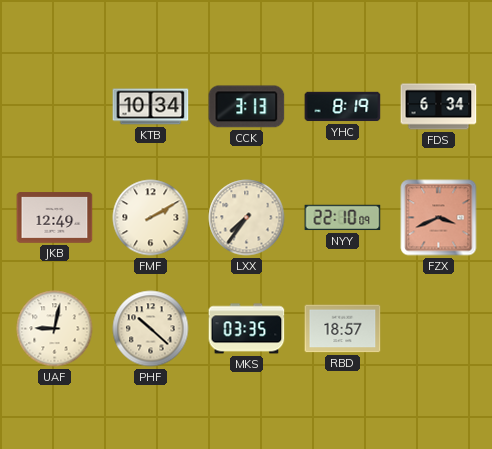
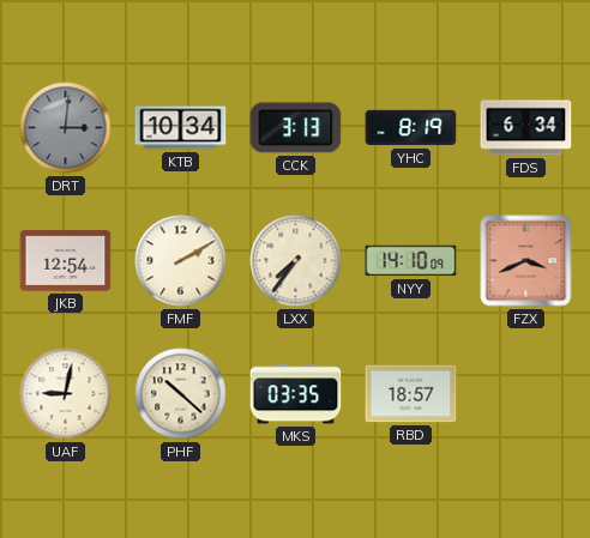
DRT: none -> 3:01
JKB: 12:49 -> 12:54
NYY: 22:10 -> 14:10
